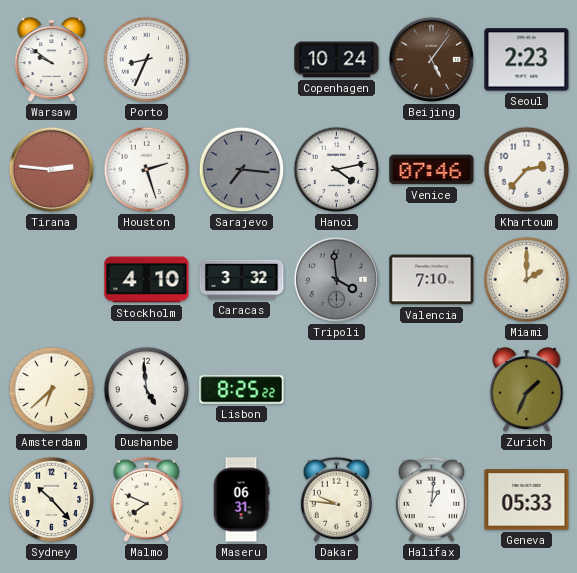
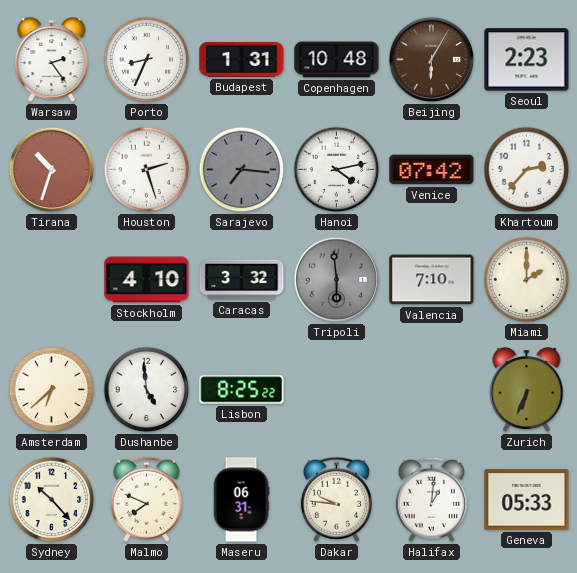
Warsaw: 9:51 -> 2:24
Budapest: none -> 1:31
Copenhagen: 10:24 -> 10:48
Beijing: 5:06 -> 6:05
Tirana: 2:46 -> 10:33
Venice: 07:46 -> 07:42
Tripoli: 3:59 -> 5:59
Zurich: 1:34 -> 6:34
